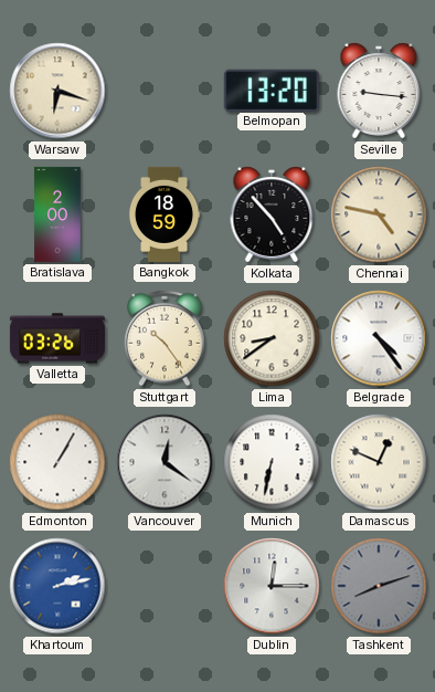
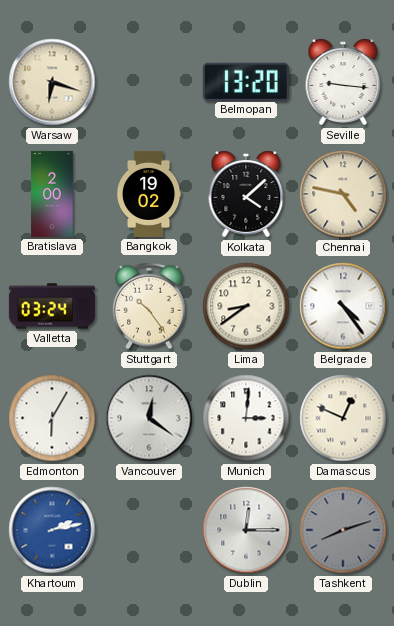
Bangkok: 18:59 -> 19:02
Kolkata: 4:53 -> 4:08
Valletta: 03:26 -> 03:24
Edmonton: 1:05 -> 6:05
Munich: 6:32 -> 3:01
